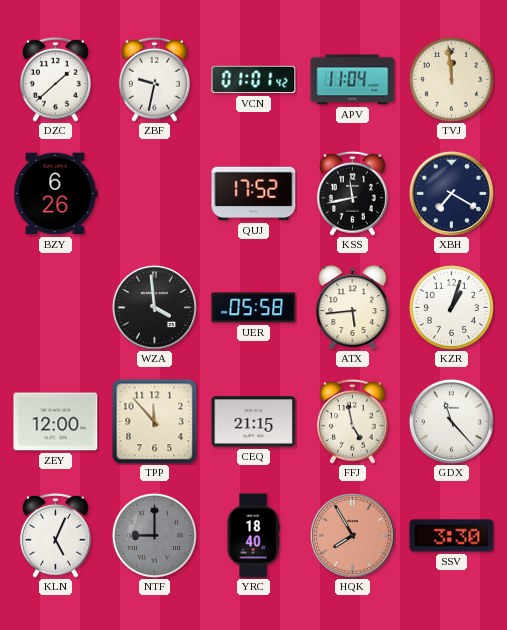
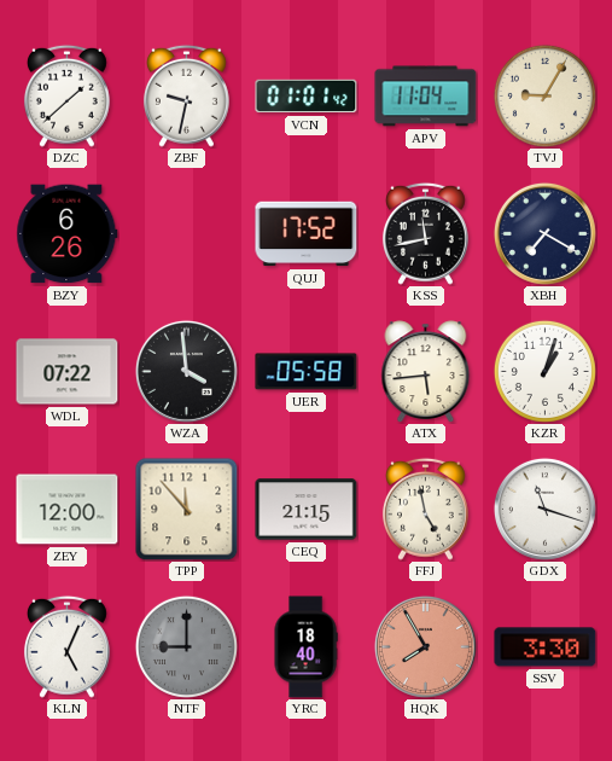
TVJ: 11:59 -> 9:05
WDL: none -> 07:22
GDX: 11:23 -> 11:18
